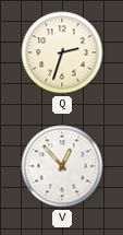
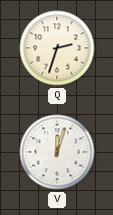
V: 12:53 -> 12:03
